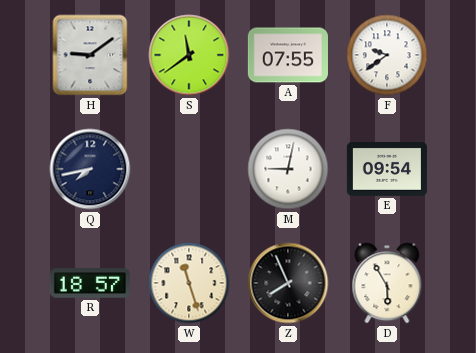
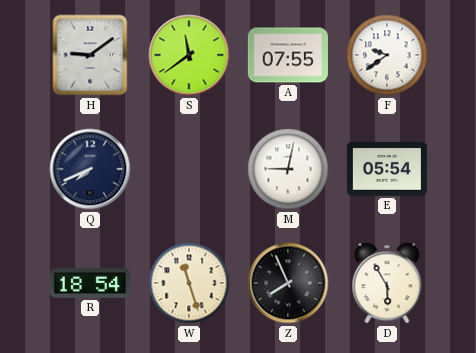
Q: 7:43 -> 7:41
E: 09:54 -> 05:54
R: 18:57 -> 18:54
